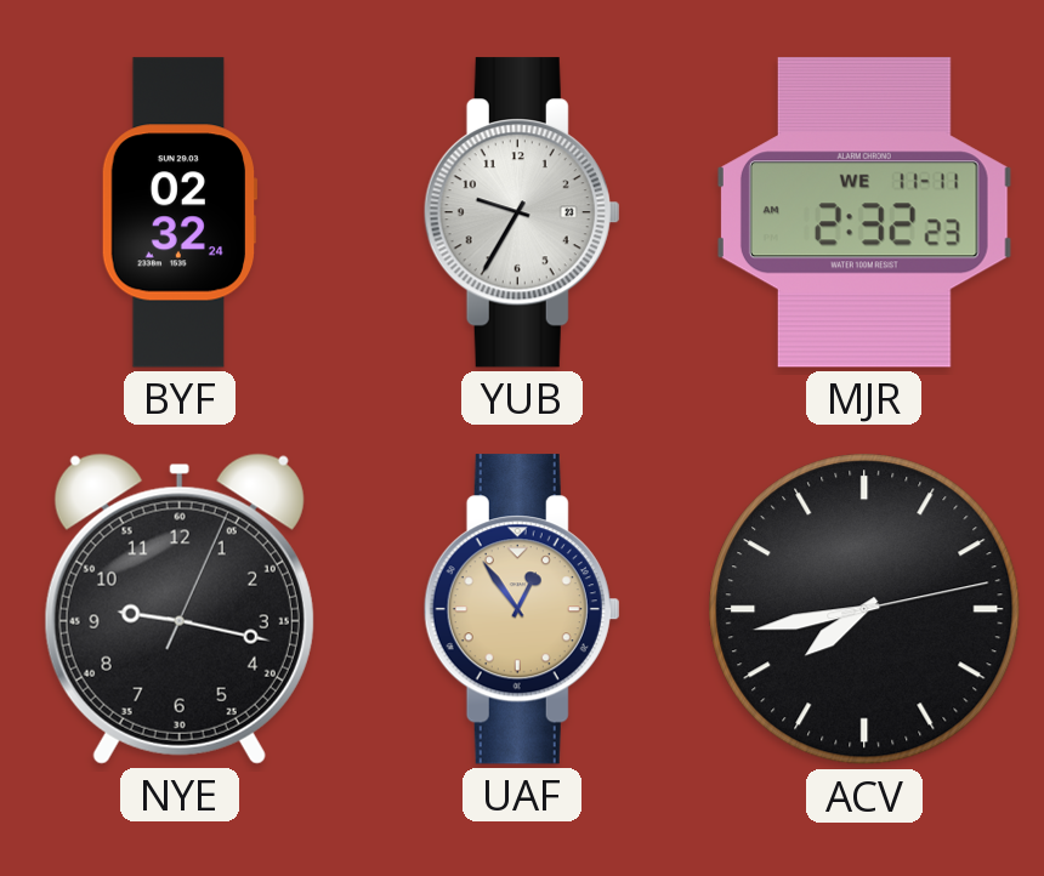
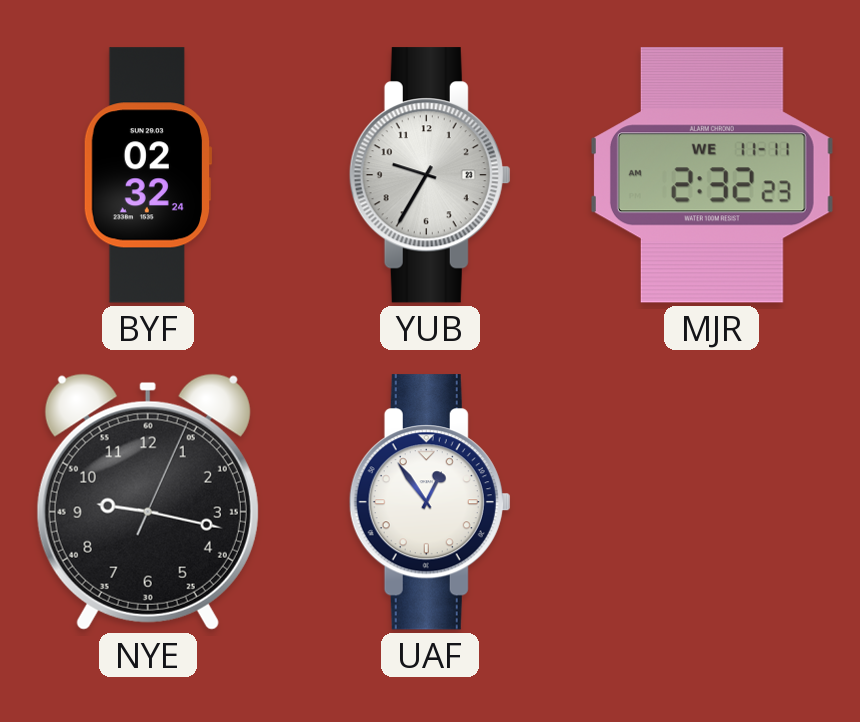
UAF dial: champagne -> white
ACV: 7:43 -> none
